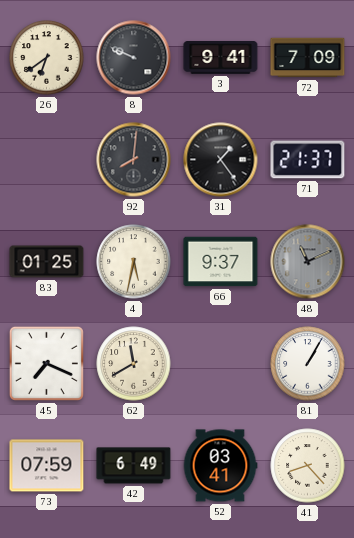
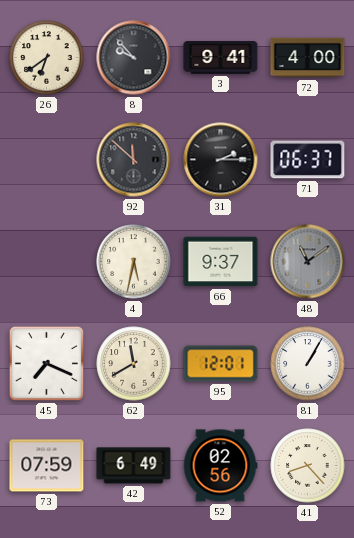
8: 9:49 -> 9:53
72: 7:09 -> 4:00
92: 8:01 -> 11:52
31: 1:24 -> 2:15
71: 21:37 -> 06:37
83: 01:25 -> none
48: 11:11 -> 11:09
95: none -> 12:01
52: 03:41 -> 02:56
